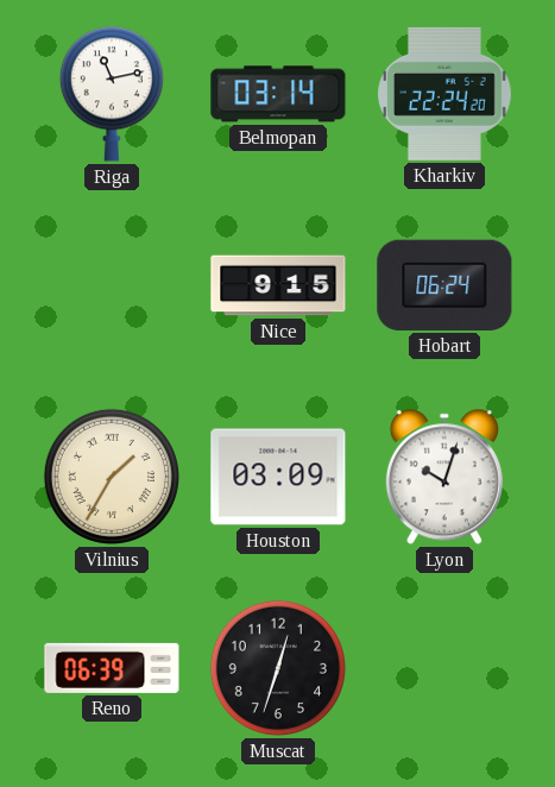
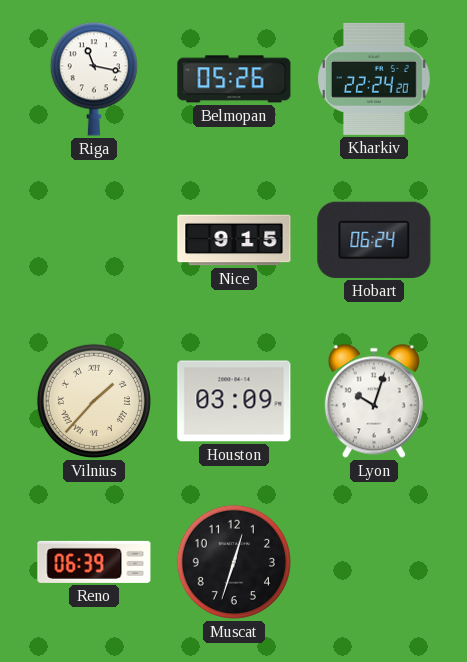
Riga: 11:13 -> 11:17
Belmopan: 03:14 -> 05:26
Vilnius: 1:35 -> 1:37
